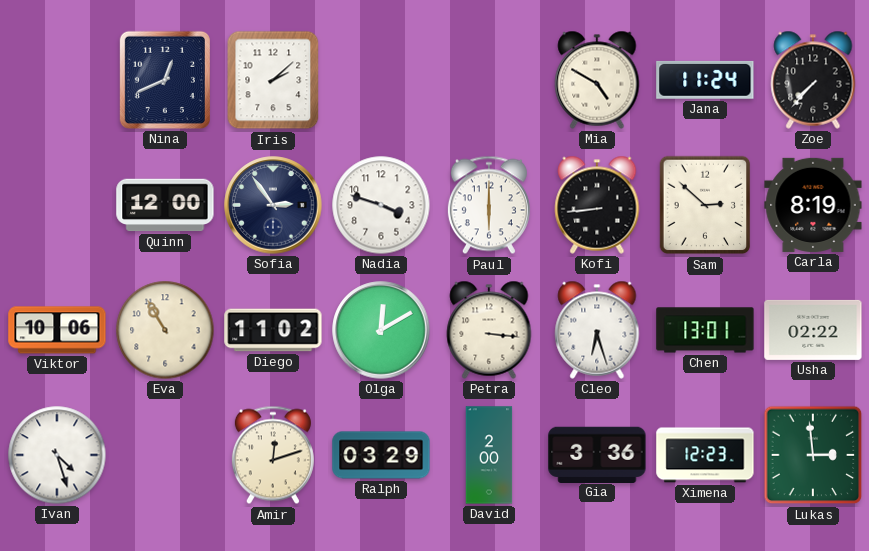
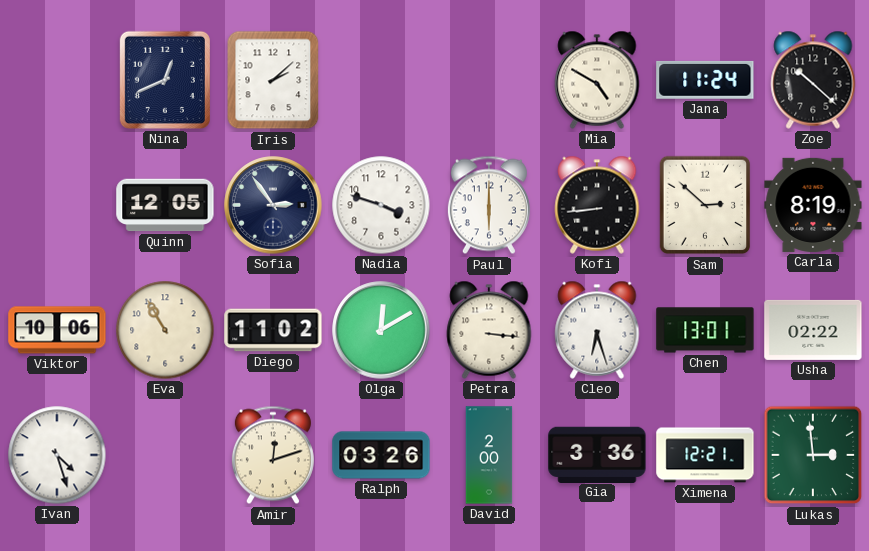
Zoe: 7:37 -> 10:22
Quinn: 12:00 -> 12:05
Ralph: 03:29 -> 03:26
Ximena: 12:23 -> 12:21
